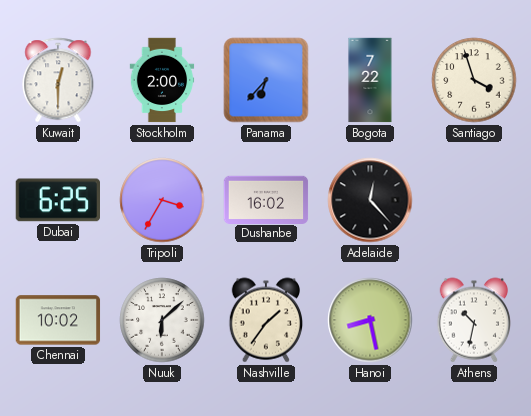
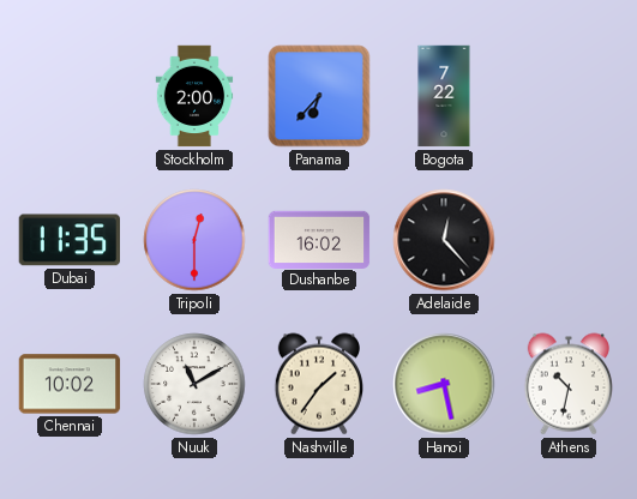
Kuwait: 12:30 -> none
Santiago: 3:57 -> none
Dubai: 6:25 -> 11:35
Tripoli: 3:35 -> 12:30
Nuuk: 6:08 -> 11:10
